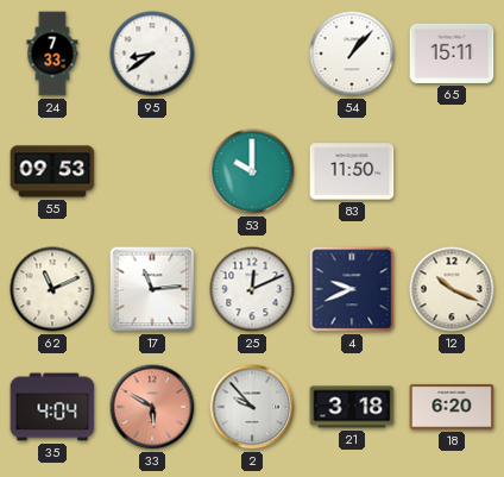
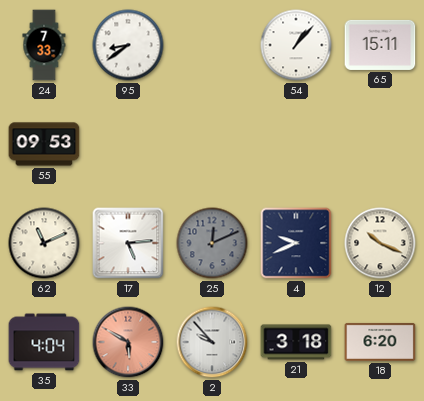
53: 10:00 -> none
83: 11:50 -> none
17: 11:14 -> 5:14
25 dial: white -> grey
